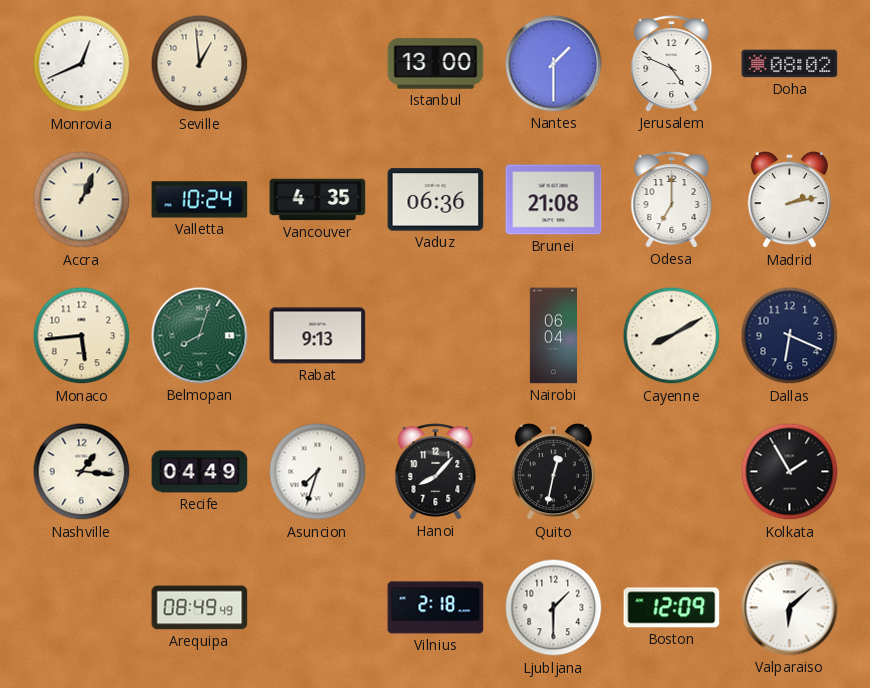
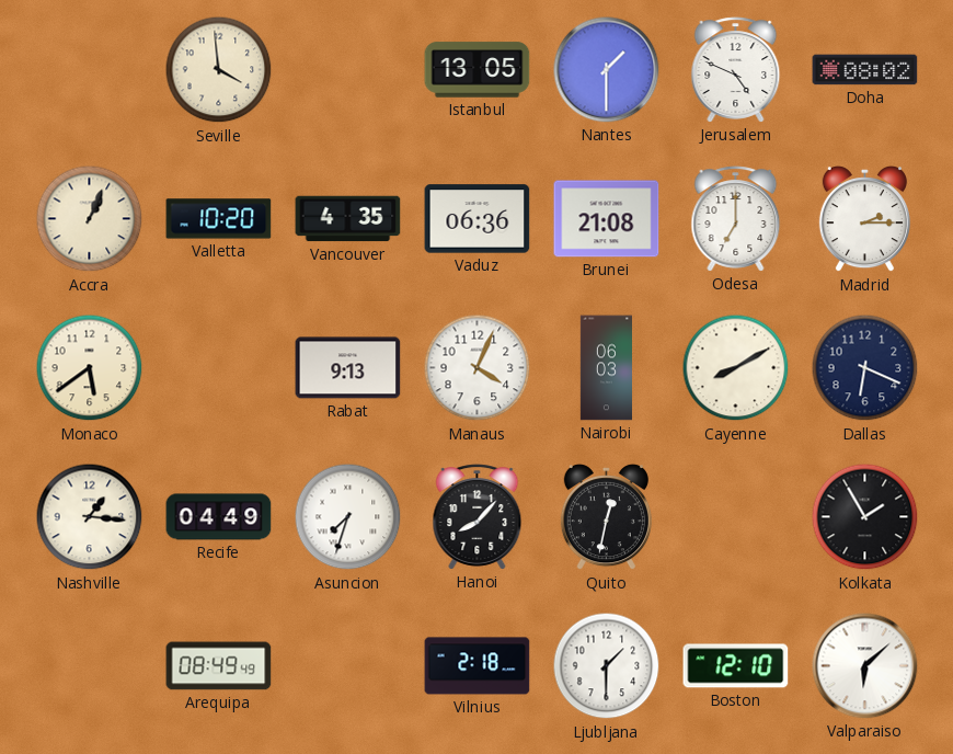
Monrovia: 12:41 -> none
Seville: 12:59 -> 3:59
Istanbul: 13:00 -> 13:05
Valletta: 10:24 -> 10:20
Madrid: 2:13 -> 2:15
Monaco: 5:44 -> 5:39
Belmopan: 8:03 -> none
Manaus: none -> 4:04
Nairobi: 06:04 -> 06:03
Boston: 12:09 -> 12:10
